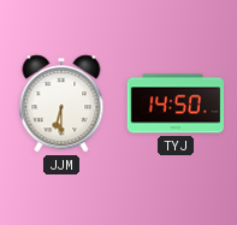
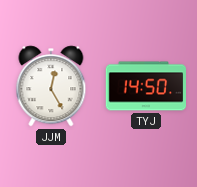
JJM: 6:30 -> 12:25
